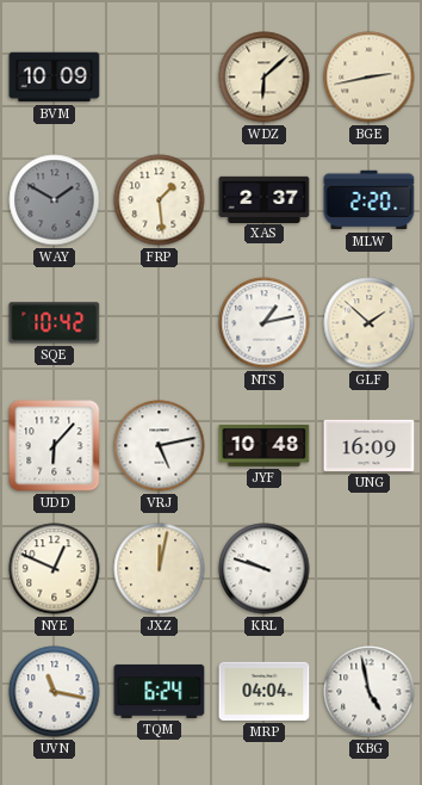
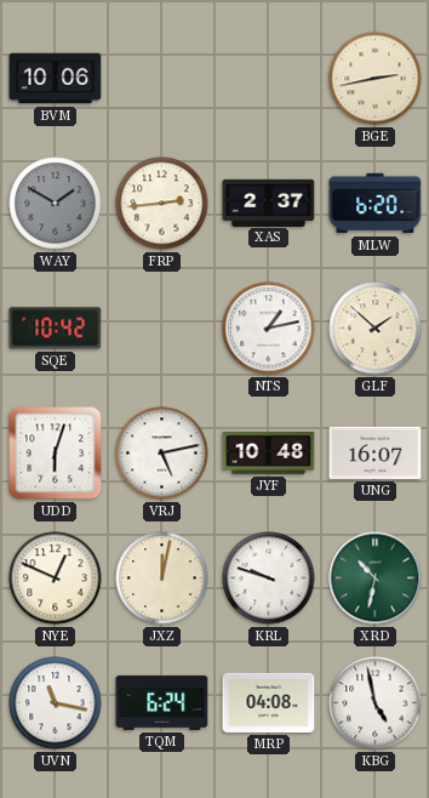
BVM: 10:09 -> 10:06
WDZ: 6:08 -> none
FRP: 1:29 -> 2:44
MLW: 2:20 -> 6:20
UDD: 6:07 -> 6:03
UNG: 16:09 -> 16:07
XRD: none -> 10:32
MRP: 04:04 -> 04:08
